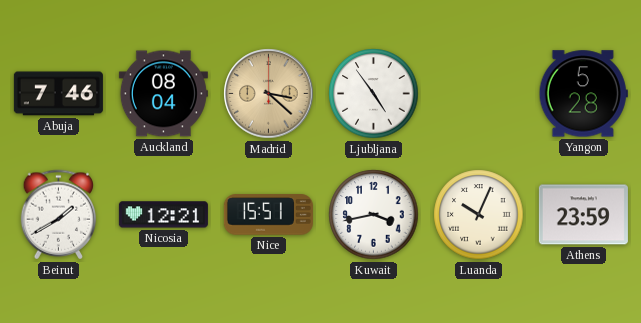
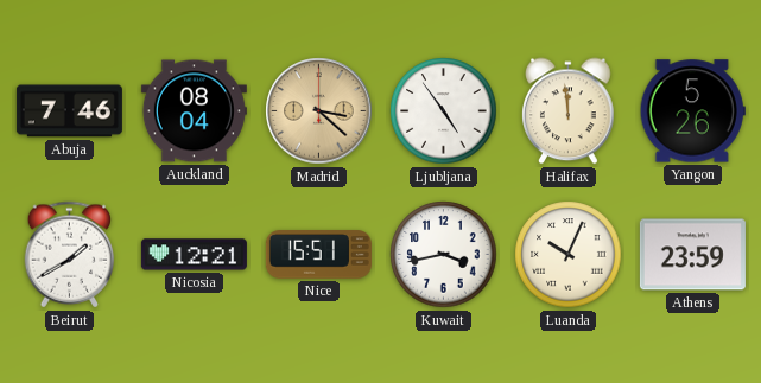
Halifax: none -> 11:59
Yangon: 5:28 -> 5:26
